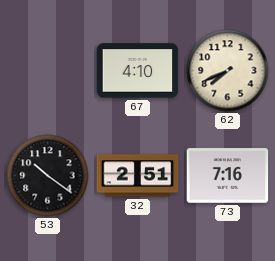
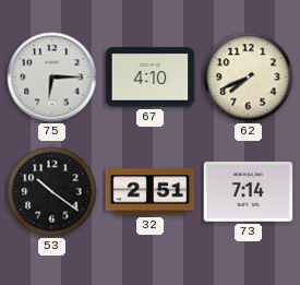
75: none -> 6:15
73: 7:16 -> 7:14
